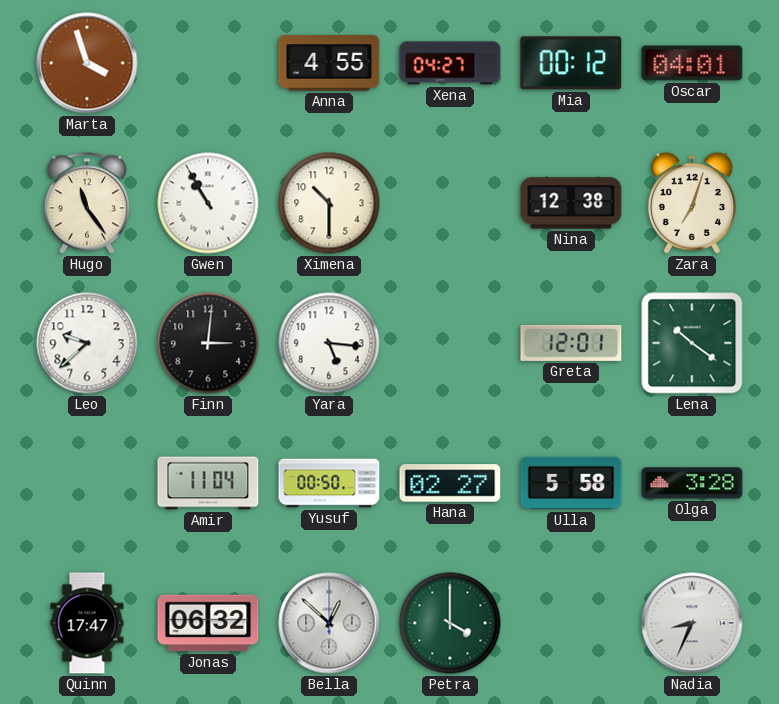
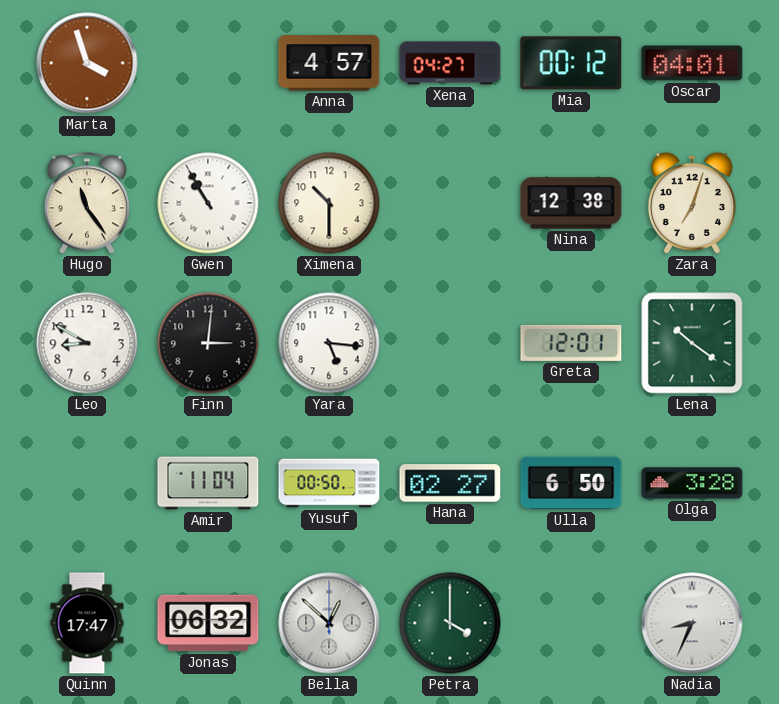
Anna: 4:55 -> 4:57
Leo: 9:38 -> 8:50
Ulla: 5:58 -> 6:50
